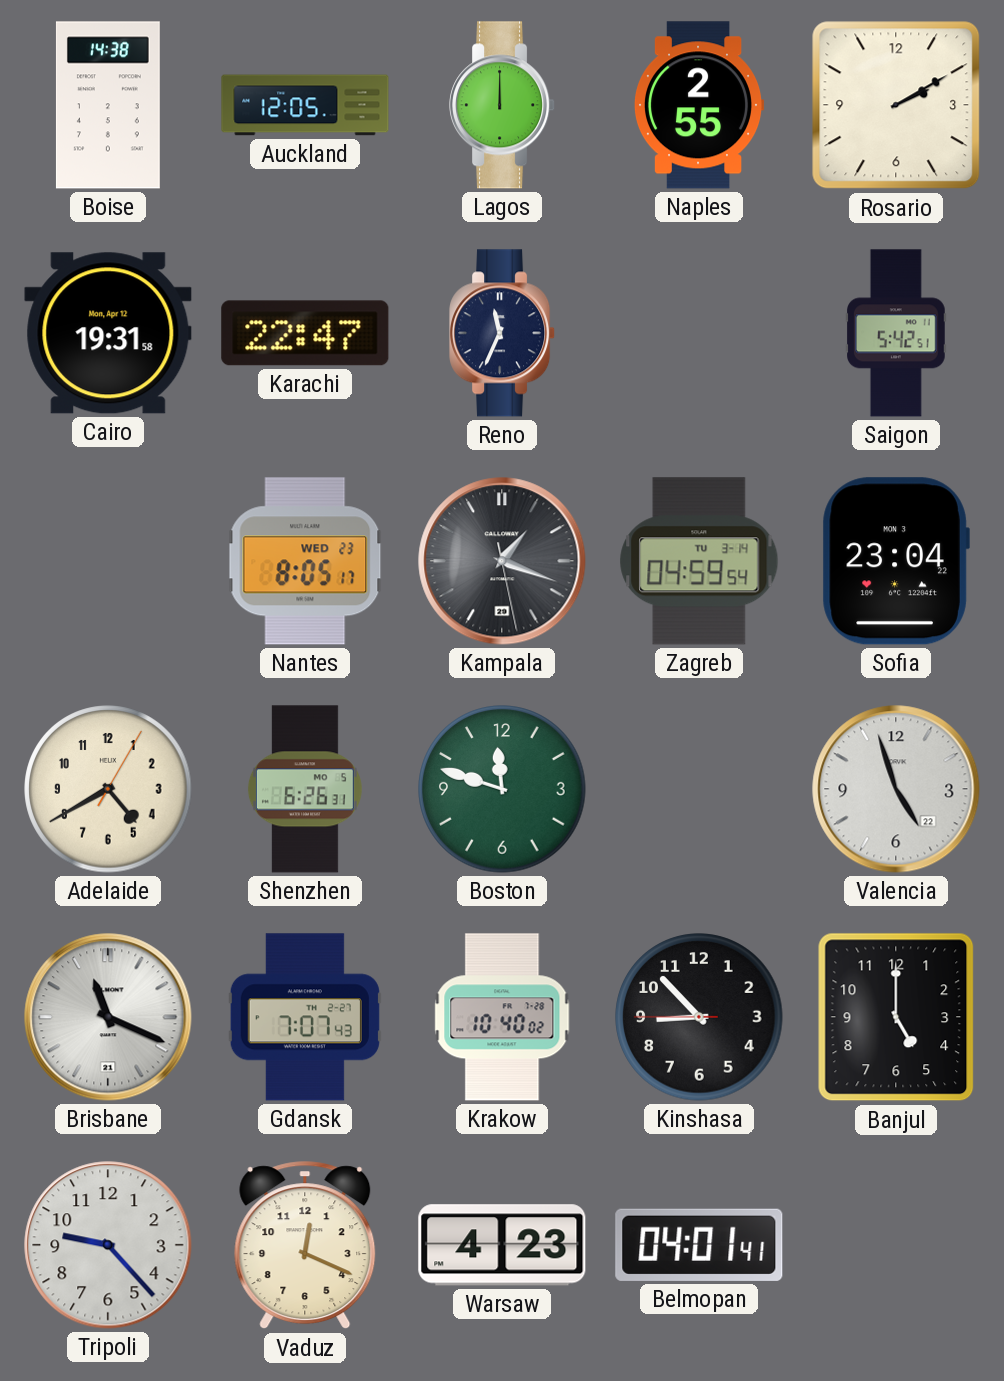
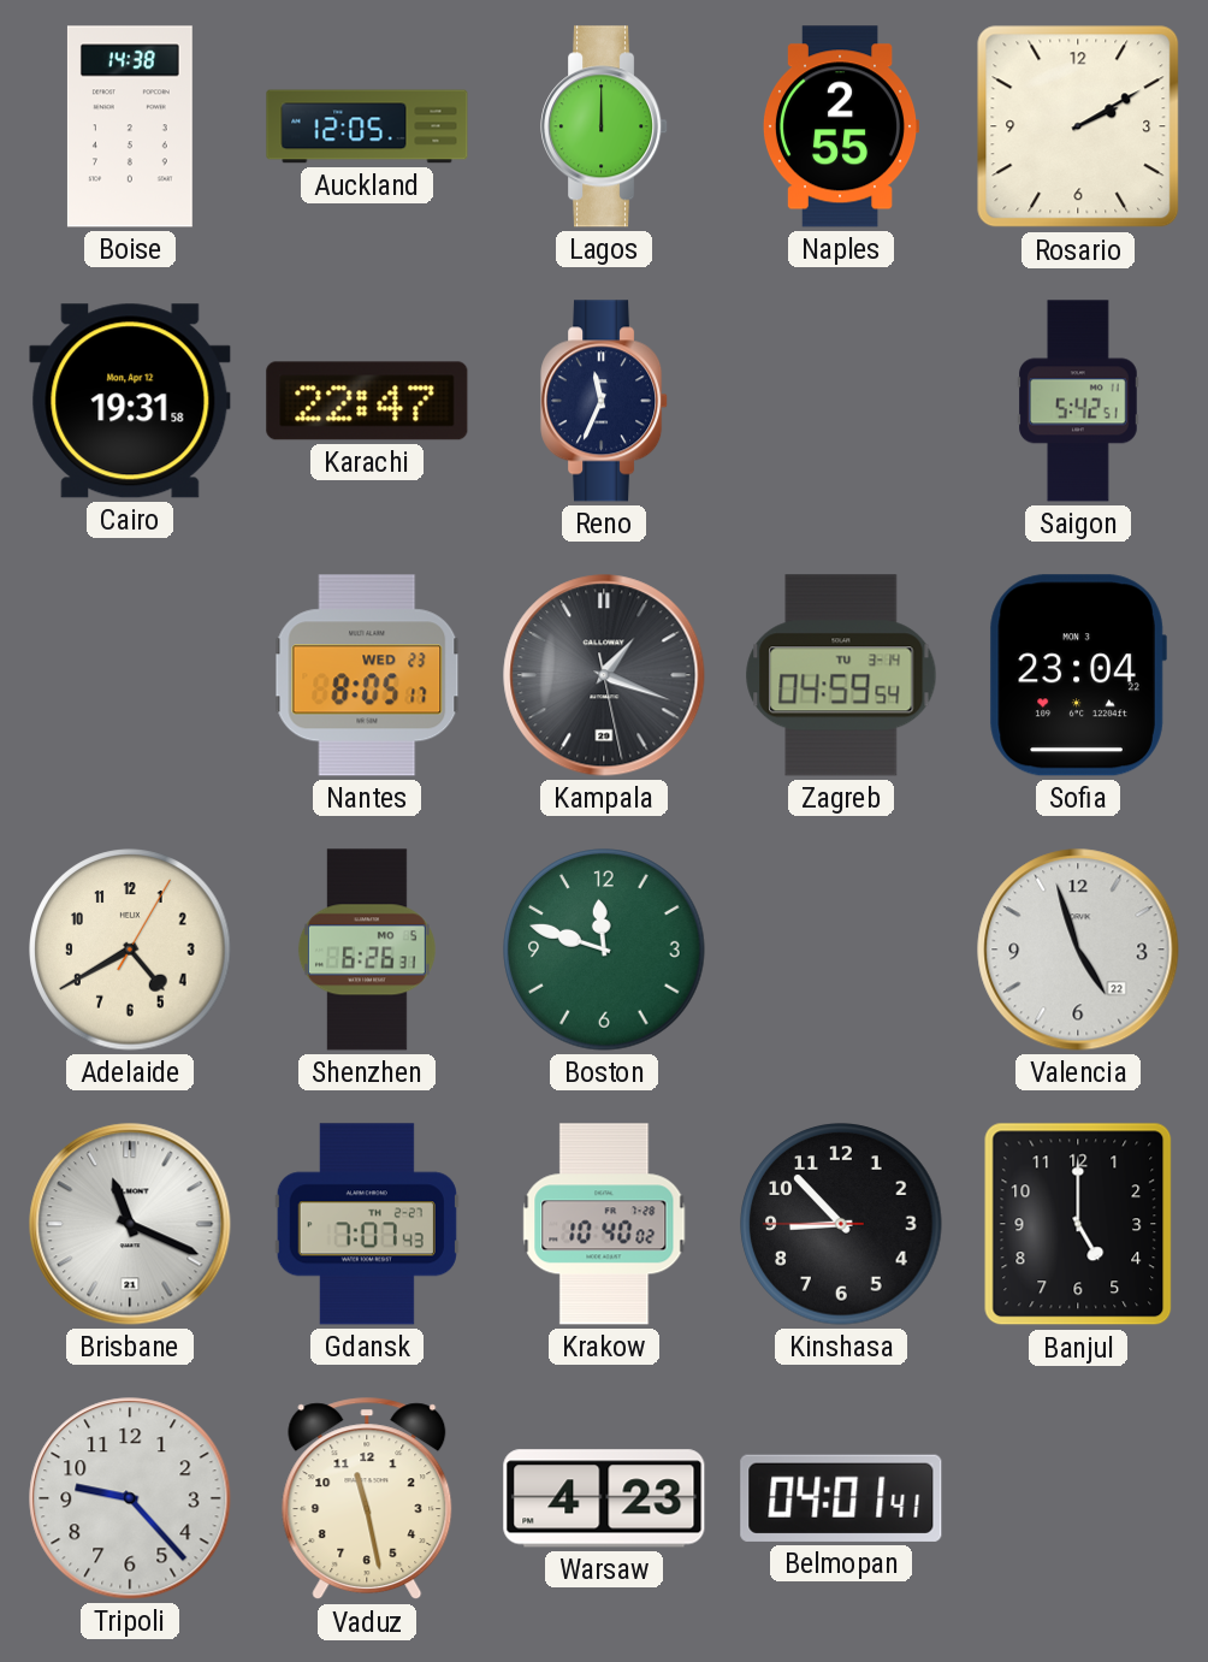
Vaduz: 12:19 -> 11:28
